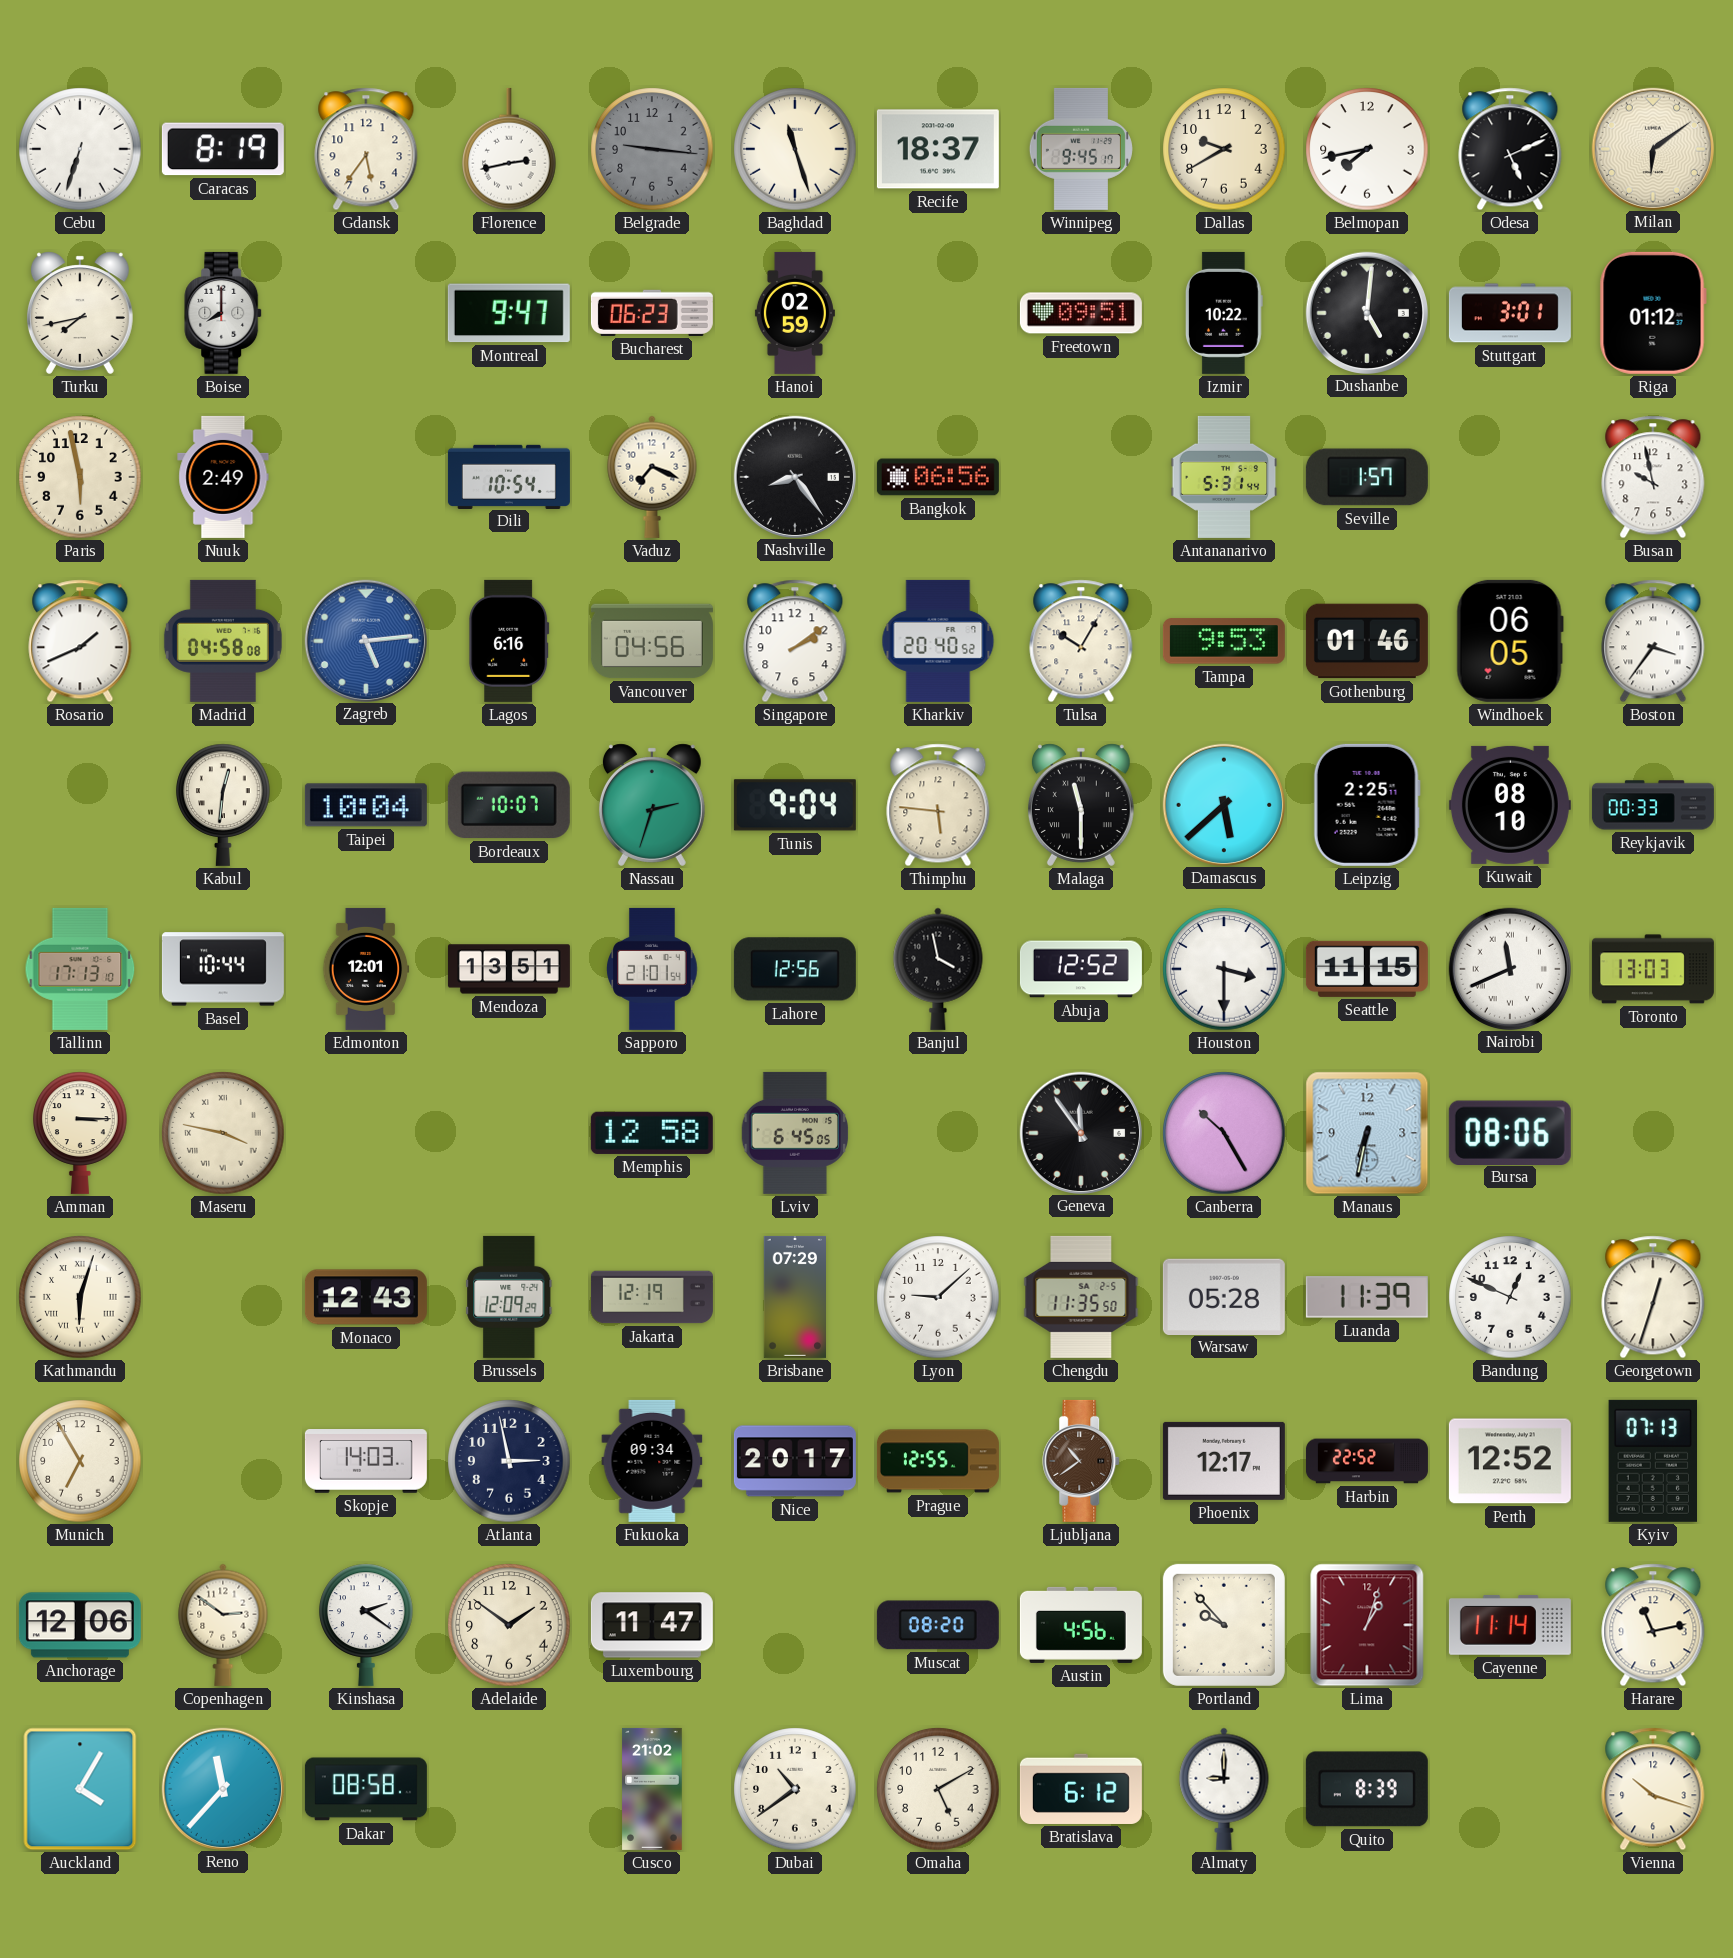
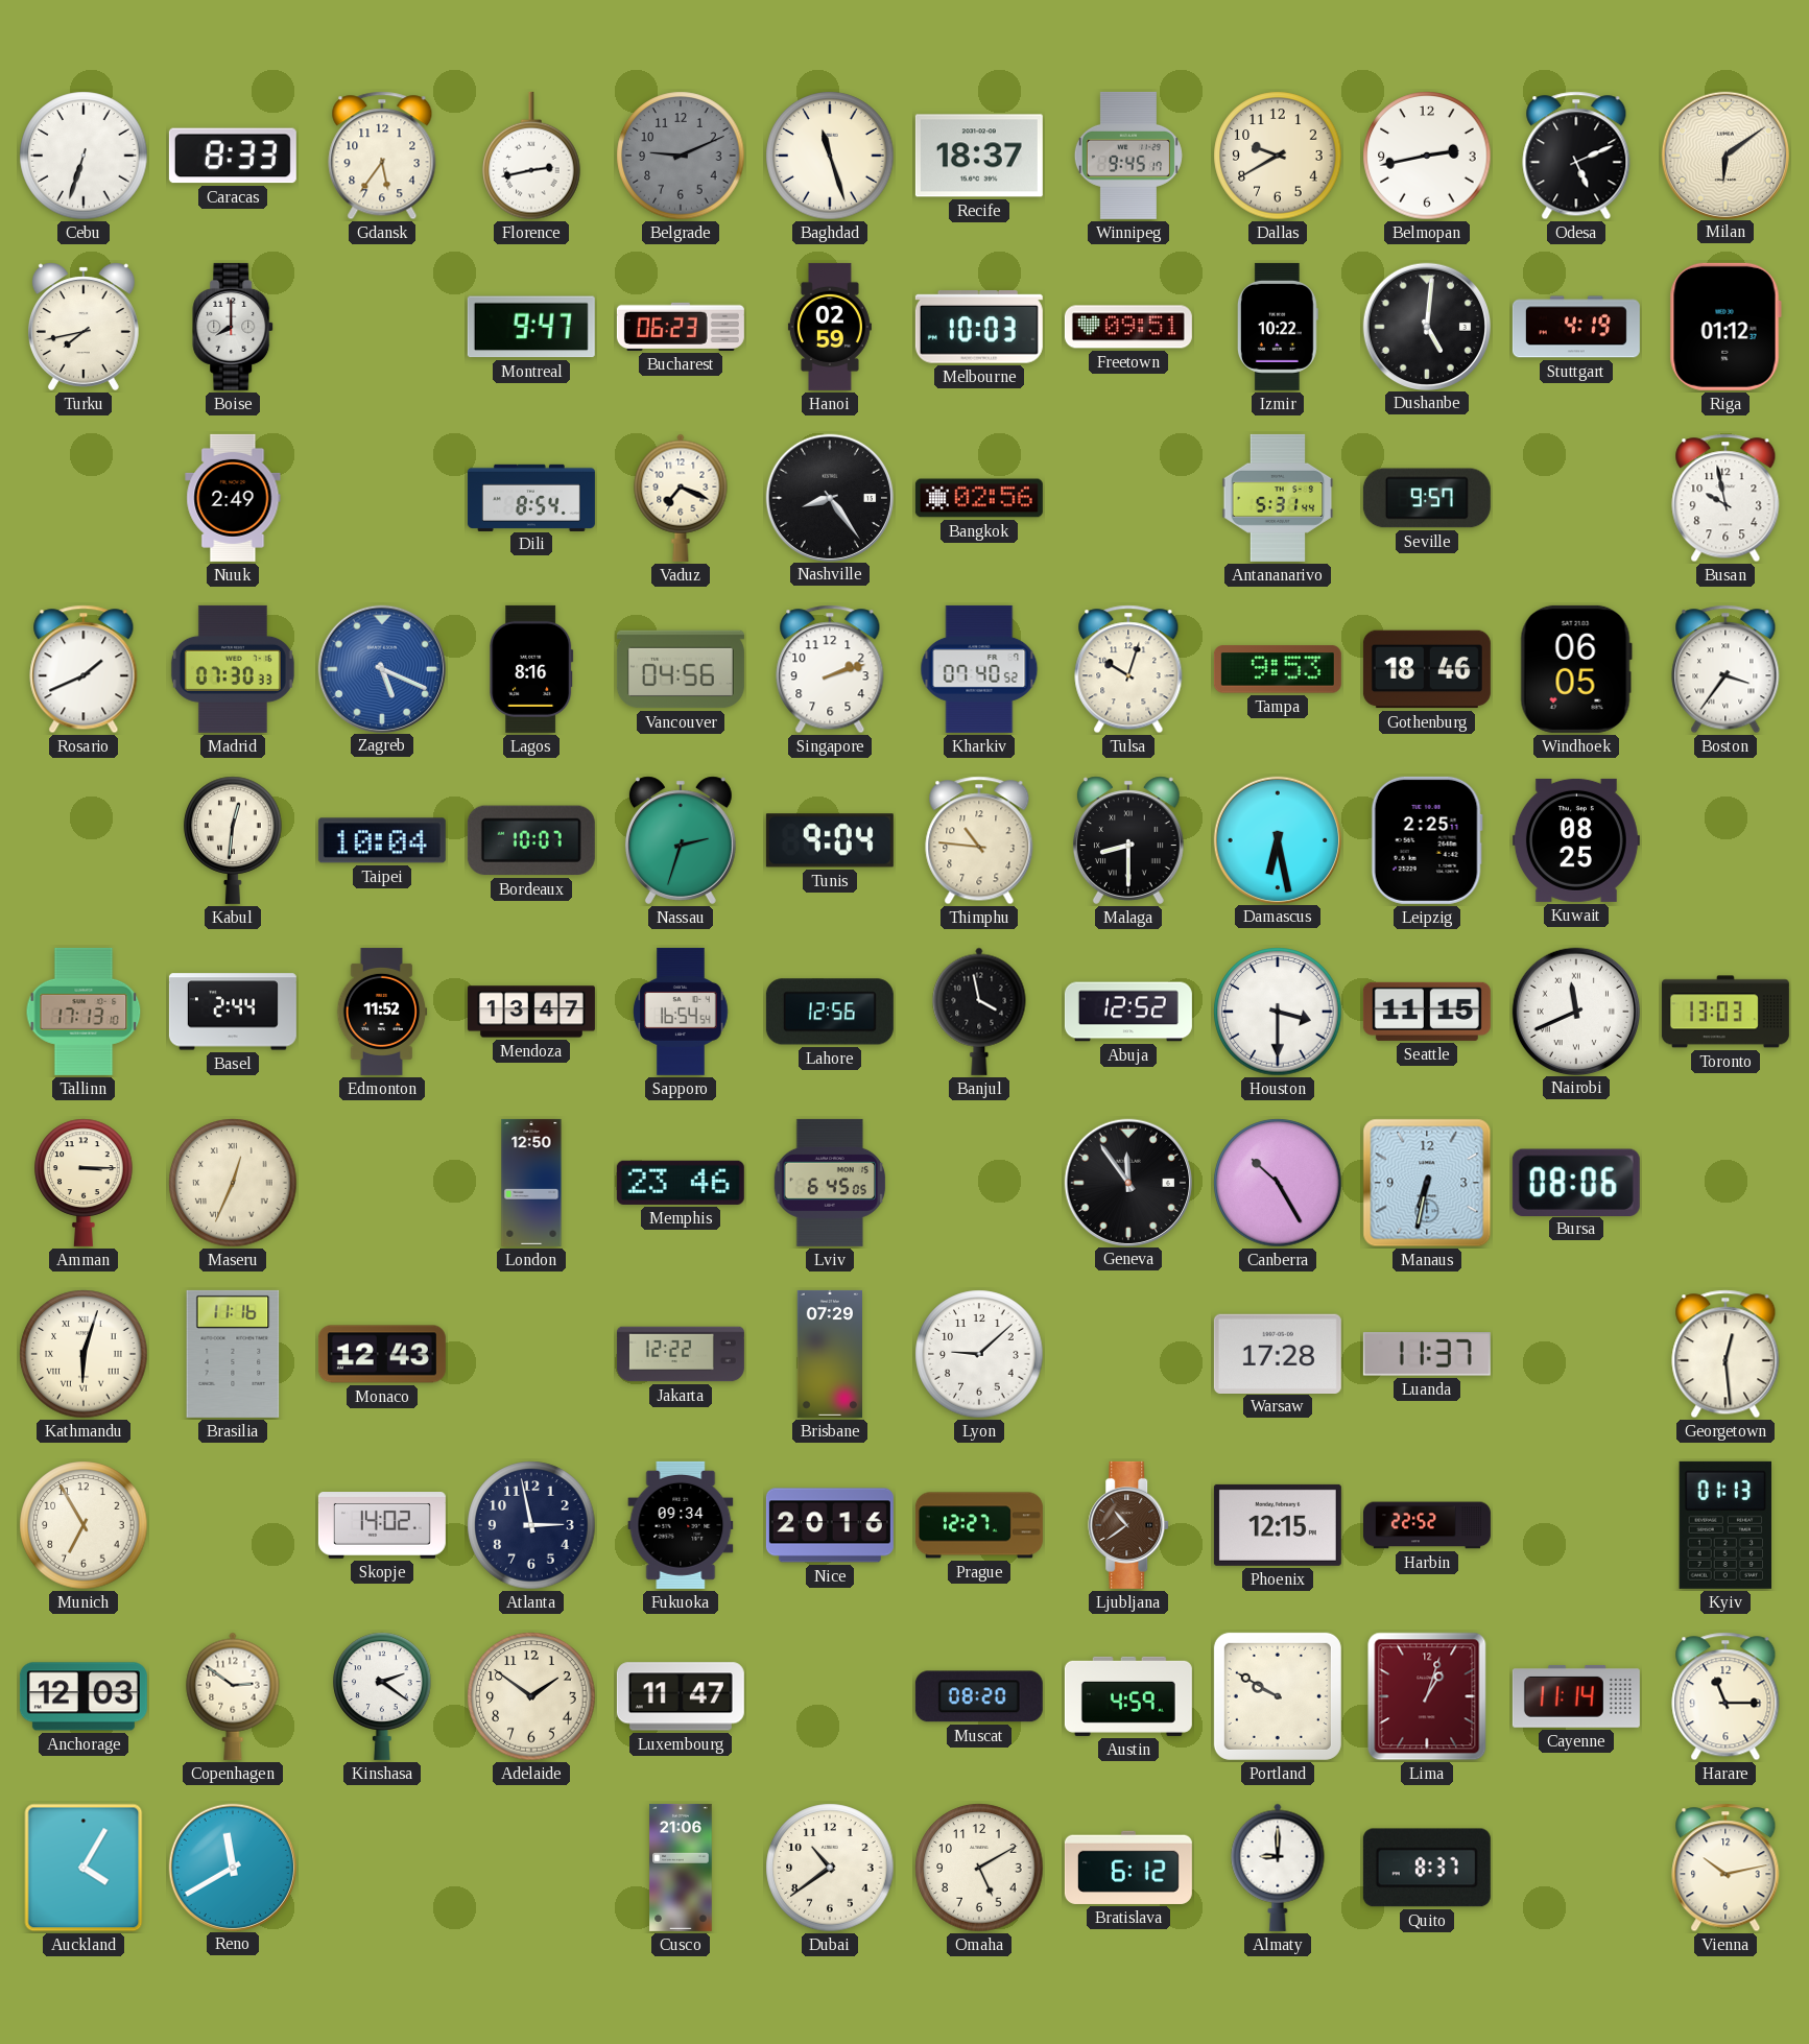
Caracas: 8:19 -> 8:33
Belgrade: 9:16 -> 9:11
Belmopan: 7:43 -> 2:43
Melbourne: none -> 10:03
Stuttgart: 3:01 -> 4:19
Paris: 5:58 -> none
Dili: 10:54 -> 8:54
Bangkok: 06:56 -> 02:56
Seville: 1:57 -> 9:57
Madrid: 04:58 -> 07:30
Zagreb: 5:14 -> 5:19
Lagos: 6:16 -> 8:16
Singapore: 2:09 -> 2:12
Kharkiv: 20:40 -> 07:40
Tulsa: 10:05 -> 10:03
Gothenburg: 01:46 -> 18:46
Thimphu: 5:46 -> 10:46
Malaga: 11:30 -> 8:30
Damascus: 5:38 -> 6:28
Kuwait: 08:10 -> 08:25
Reykjavik: 00:33 -> none
Basel: 10:44 -> 2:44
Edmonton: 12:01 -> 11:52
Mendoza: 13:51 -> 13:47
Sapporo: 21:01 -> 16:54
Maseru: 3:47 -> 12:34
London: none -> 12:50
Memphis: 12:58 -> 23:46
Brasilia: none -> 11:16
Brussels: 12:09 -> none
Jakarta: 12:19 -> 12:22
Chengdu: 11:35 -> none
Warsaw: 05:28 -> 17:28
Luanda: 11:39 -> 11:37
Bandung: 12:49 -> none
Georgetown: 12:33 -> 12:29
Skopje: 14:03 -> 14:02
Nice: 20:17 -> 20:16
Prague: 12:55 -> 12:27
Phoenix: 12:17 -> 12:15
Perth: 12:52 -> none
Kyiv: 07:13 -> 01:13
Anchorage: 12:06 -> 12:03
Austin: 4:56 -> 4:59
Portland: 9:53 -> 9:50
Harare: 11:13 -> 11:15
Reno: 11:37 -> 11:40
Dakar: 08:58 -> none
Cusco: 21:02 -> 21:06
Quito: 8:39 -> 8:37
Vienna: 10:18 -> 10:13
